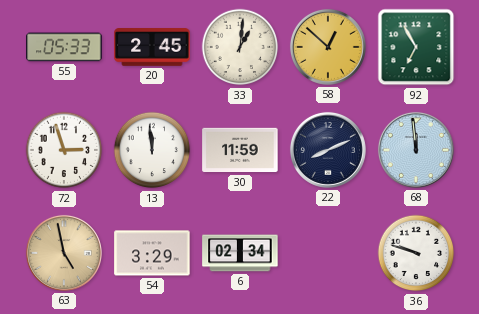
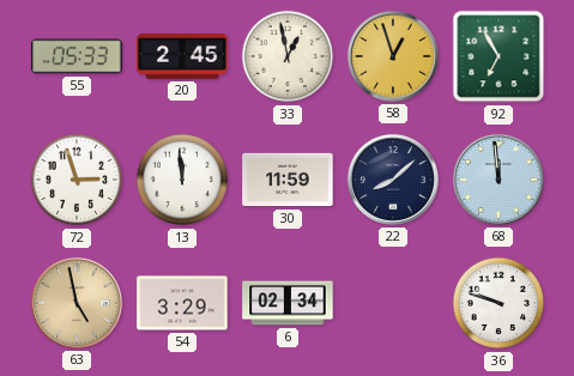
33: 1:01 -> 12:58
58: 12:52 -> 12:57
22: 8:11 -> 8:08
